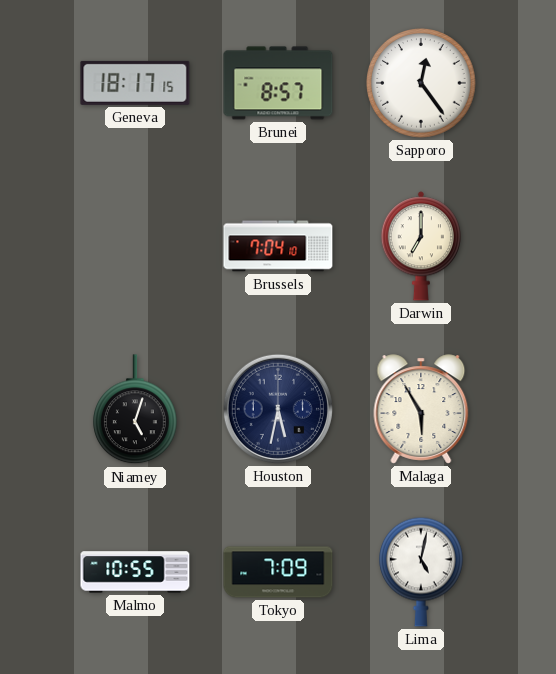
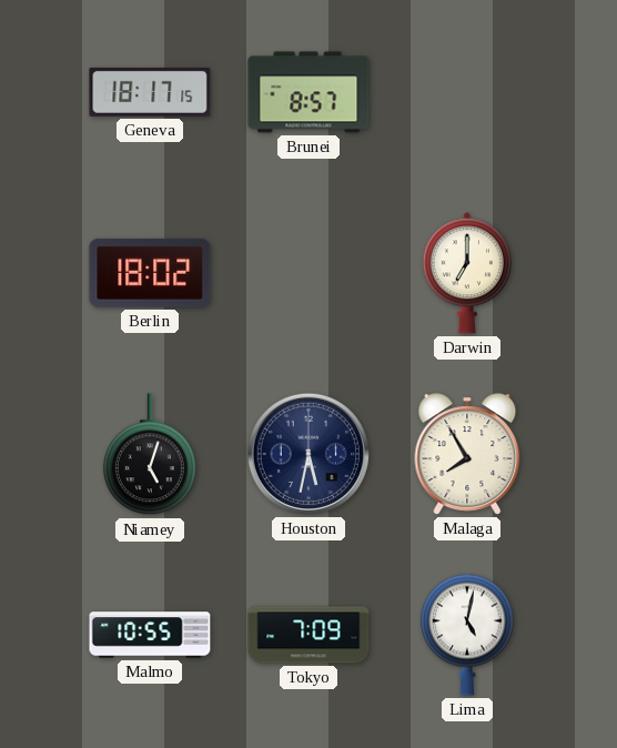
Sapporo: 12:24 -> none
Berlin: none -> 18:02
Brussels: 7:04 -> none
Malaga: 5:55 -> 7:55
